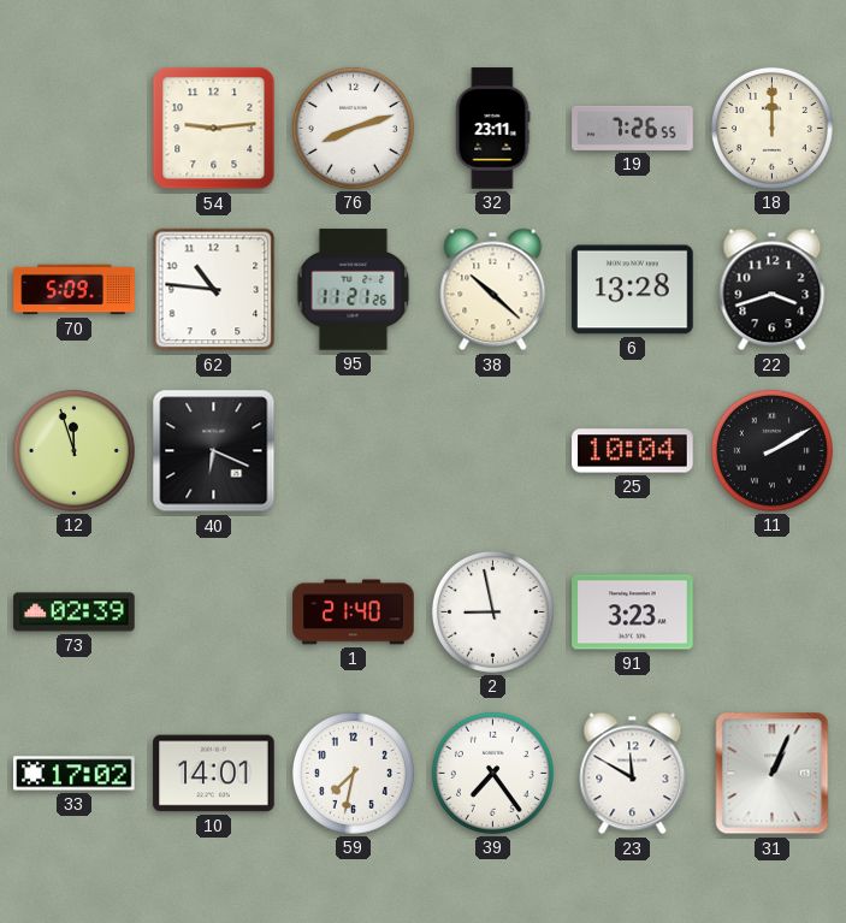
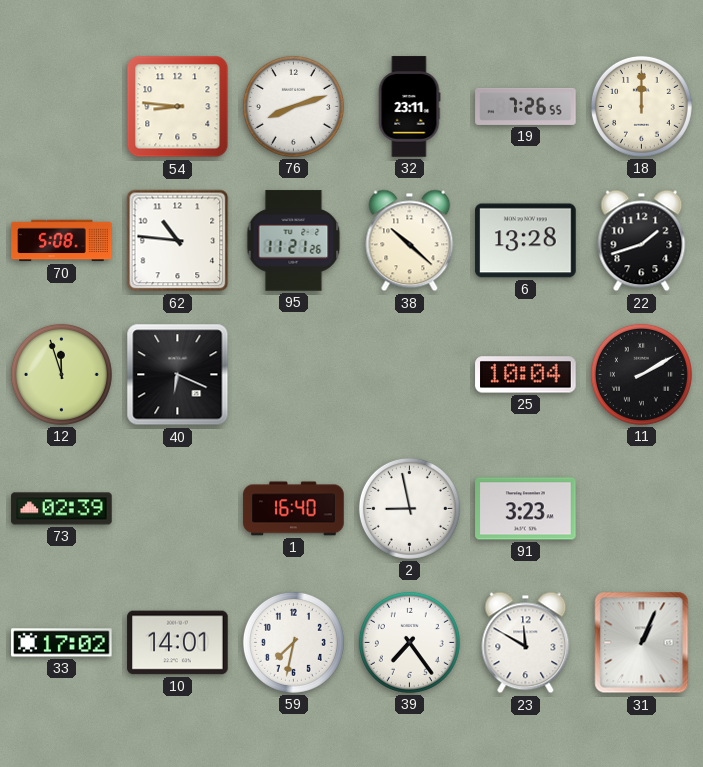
54: 9:14 -> 8:46
70: 5:09 -> 5:08
22: 3:42 -> 1:42
1: 21:40 -> 16:40
